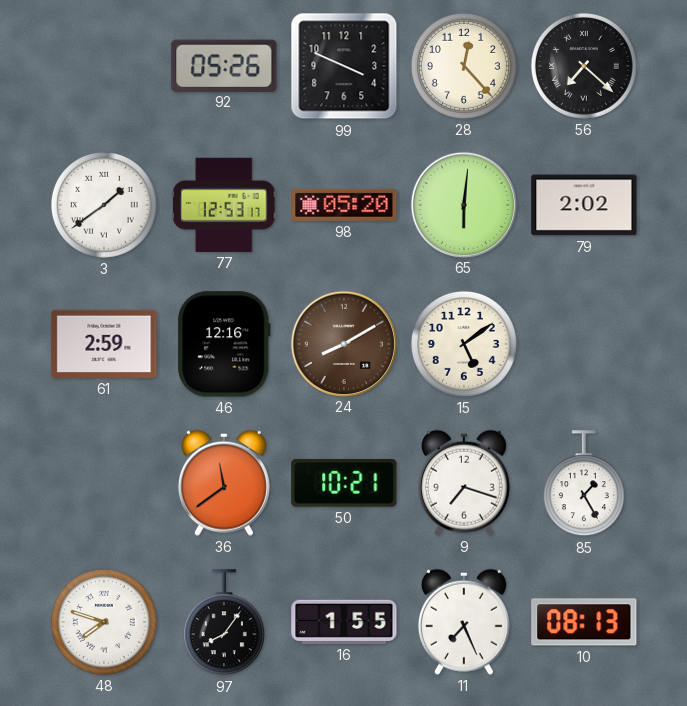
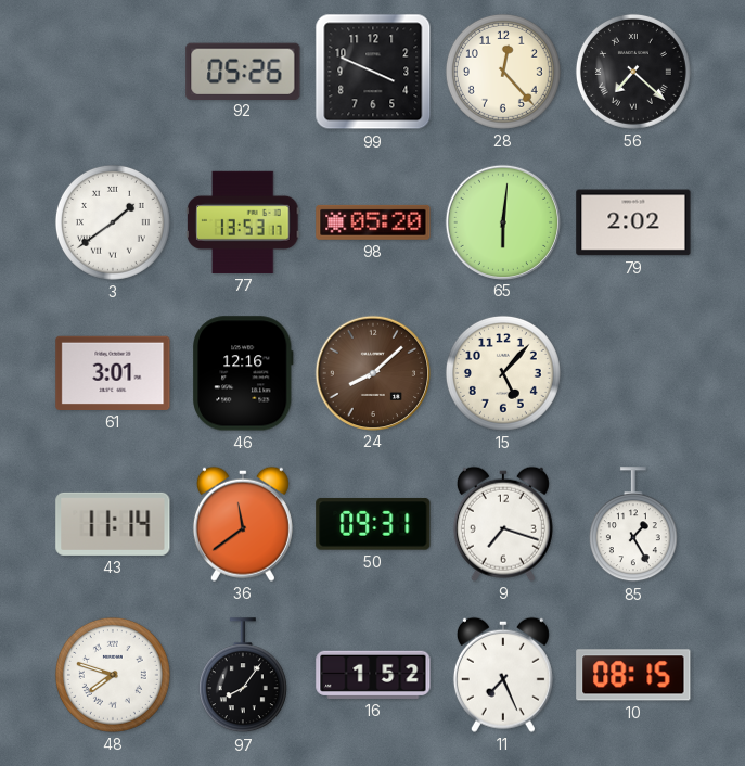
77: 12:53 -> 13:53
61: 2:59 -> 3:01
24: 8:10 -> 8:08
15: 5:09 -> 5:07
43: none -> 11:14
50: 10:21 -> 09:31
16: 1:55 -> 1:52
10: 08:13 -> 08:15
